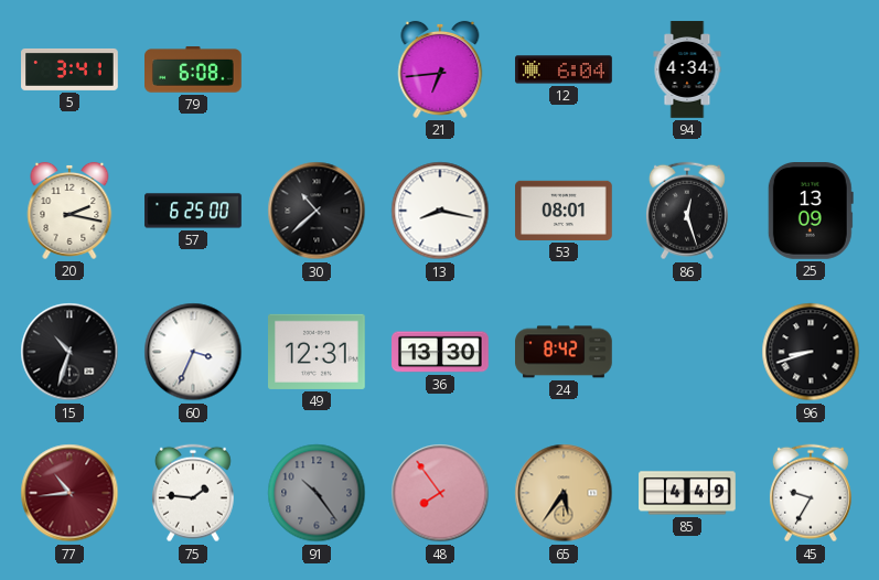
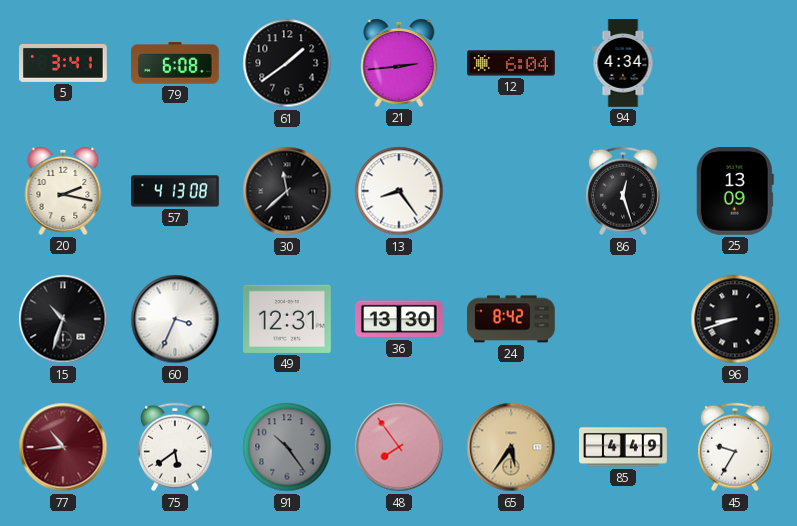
61: none -> 1:39
21: 6:44 -> 2:44
57: 6:25 -> 4:13
30: 10:38 -> 11:38
13: 8:17 -> 8:24
53: 08:01 -> none
75: 1:46 -> 5:39
